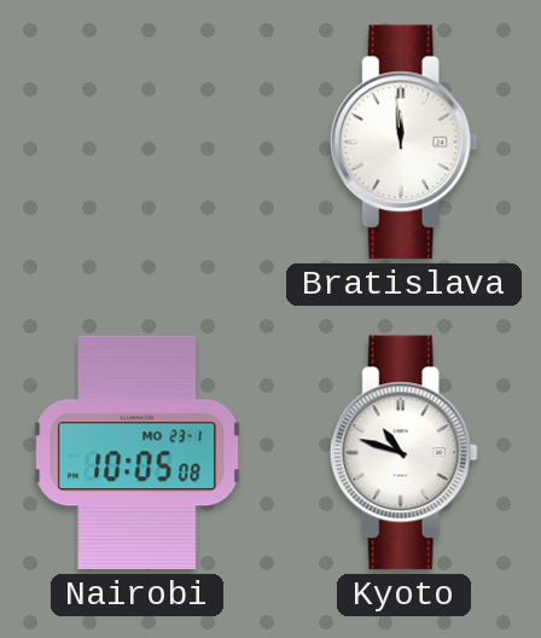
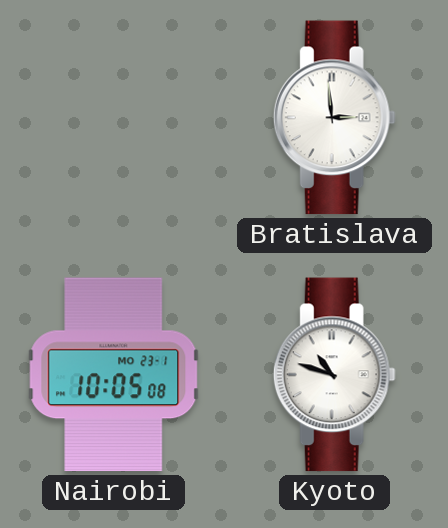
Bratislava: 11:59 -> 2:59
